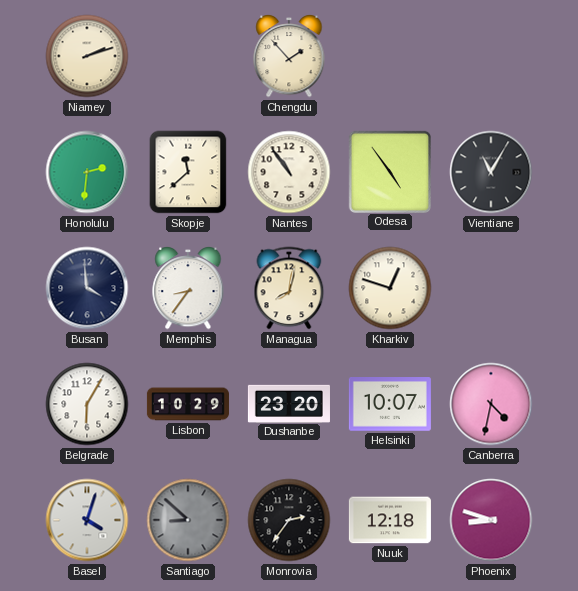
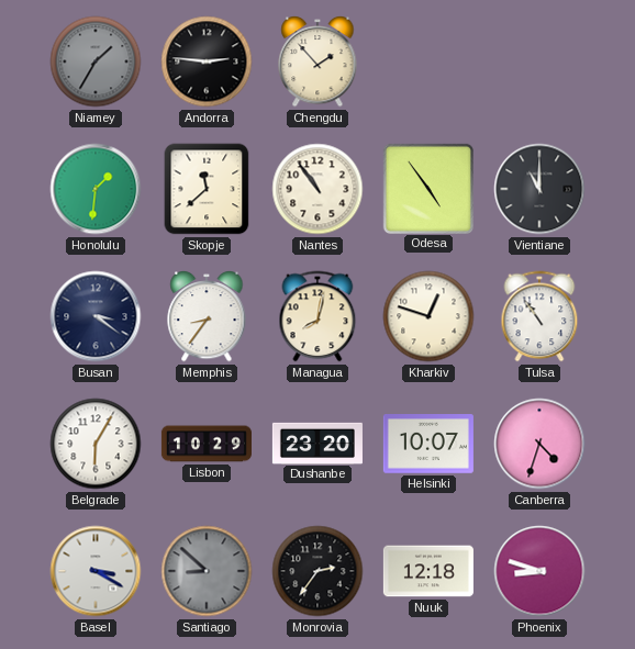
Niamey: 2:12 -> 1:35
Niamey dial: cream -> grey
Andorra: none -> 2:46
Honolulu: 2:31 -> 1:31
Vientiane: 11:05 -> 11:00
Busan: 3:59 -> 3:21
Tulsa: none -> 10:54
Canberra: 4:32 -> 4:33
Basel: 4:03 -> 3:20
